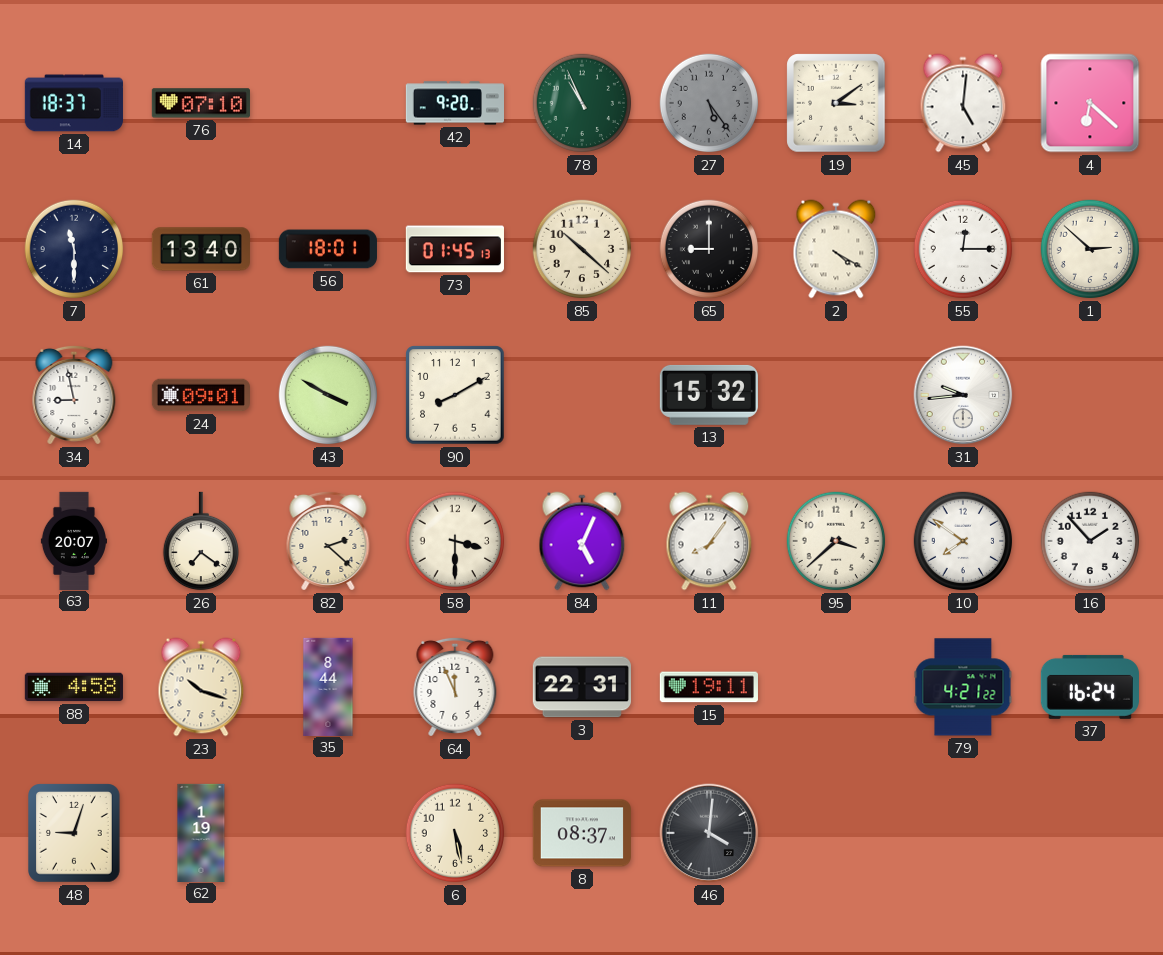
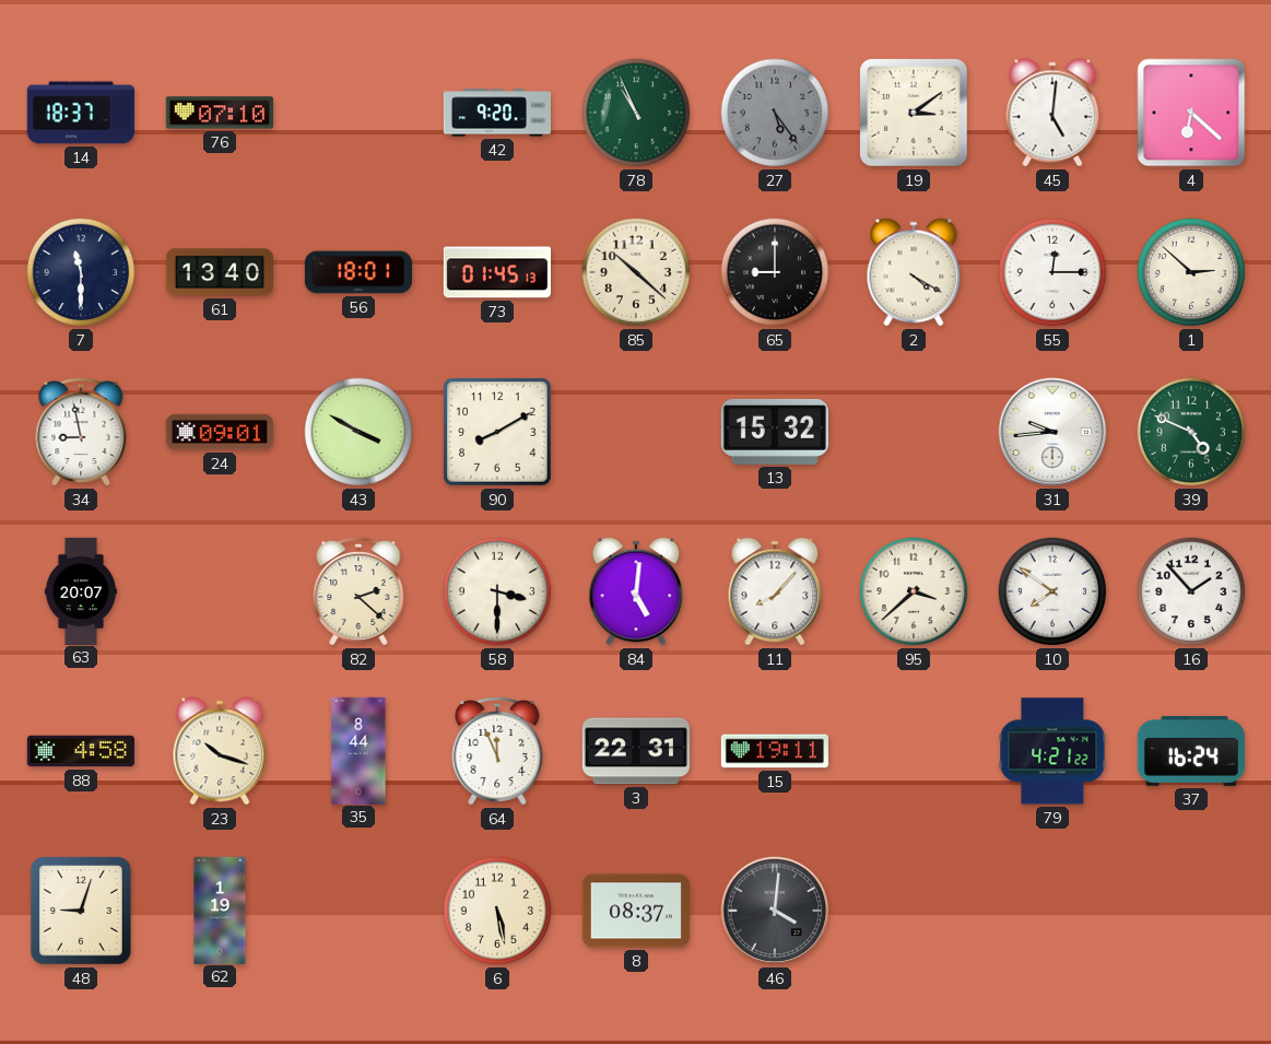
39: none -> 4:49
26: 7:21 -> none
84: 5:04 -> 5:01
11: 8:06 -> 8:07
